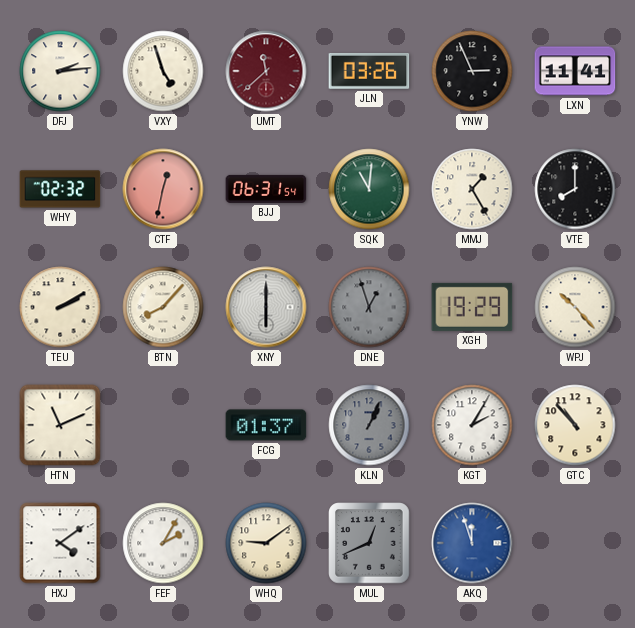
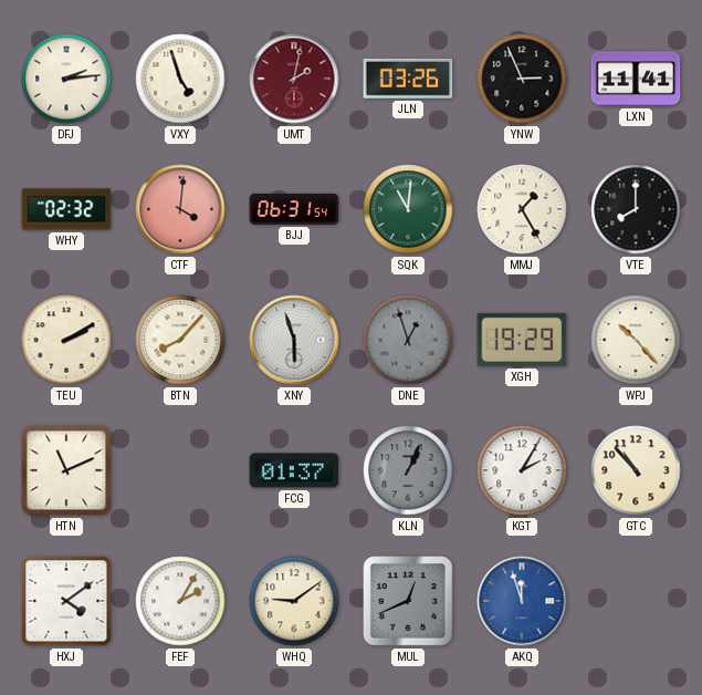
UMT: 11:38 -> 2:02
CTF: 12:32 -> 4:01
XNY: 6:00 -> 5:57
